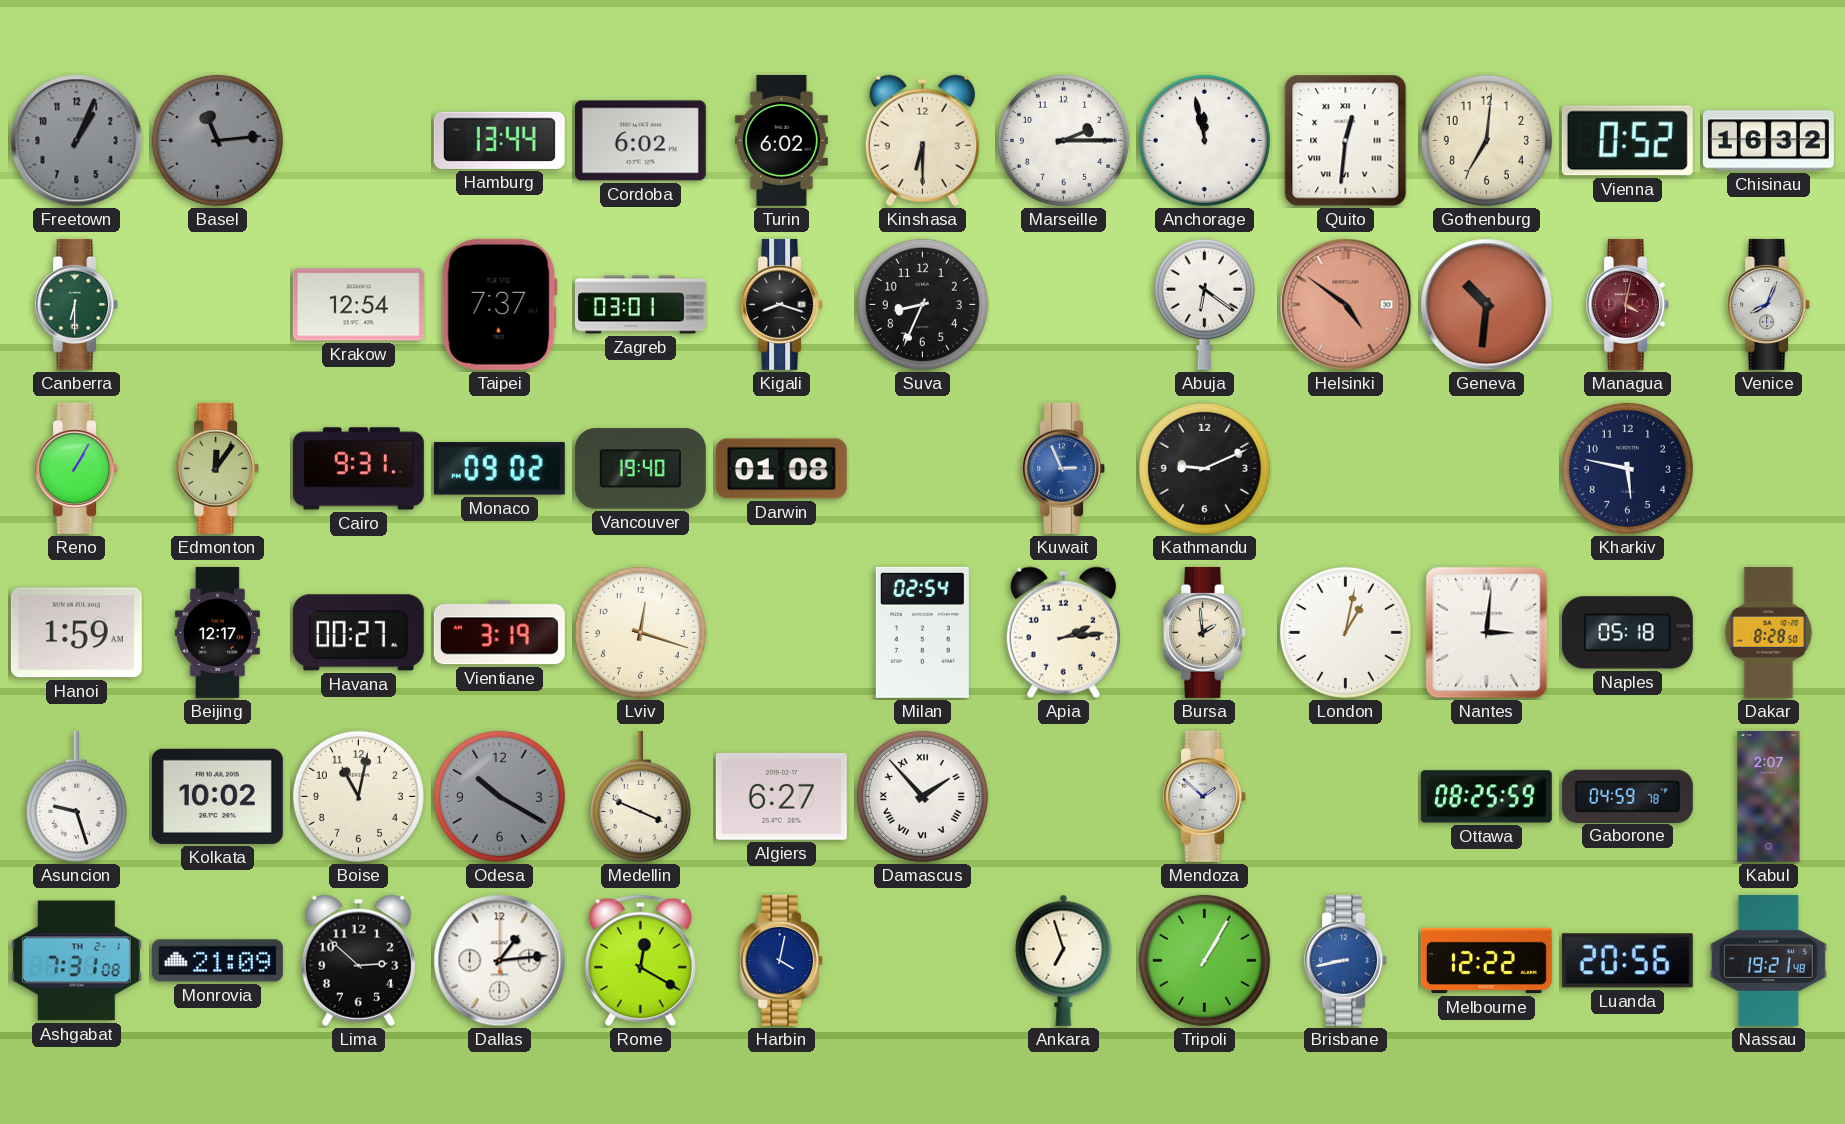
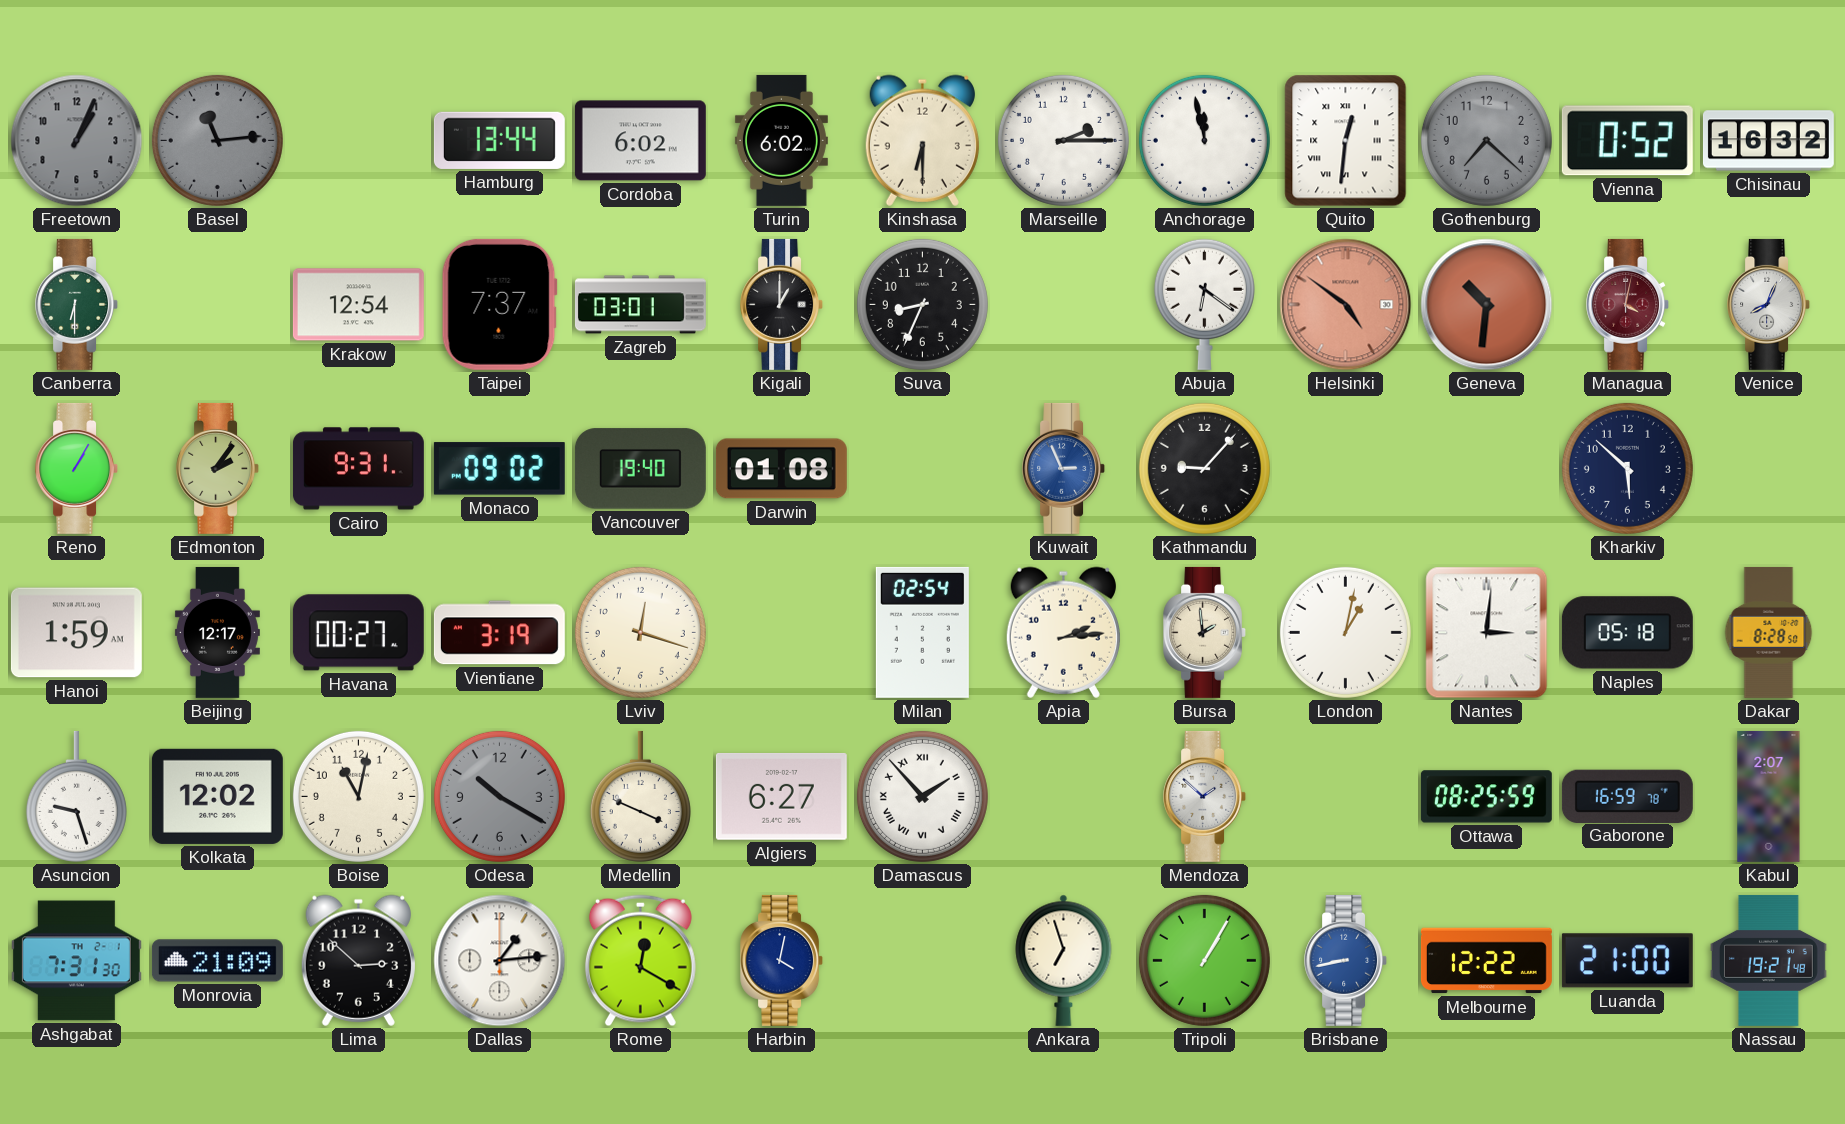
Gothenburg: 7:01 -> 7:22
Gothenburg dial: cream -> grey
Kigali: 8:18 -> 1:00
Edmonton: 12:06 -> 2:06
Kathmandu: 9:11 -> 9:07
Kharkiv: 5:47 -> 5:52
Kolkata: 10:02 -> 12:02
Gaborone: 04:59 -> 16:59
Ashgabat: 7:31:08 -> 7:31:30
Luanda: 20:56 -> 21:00
